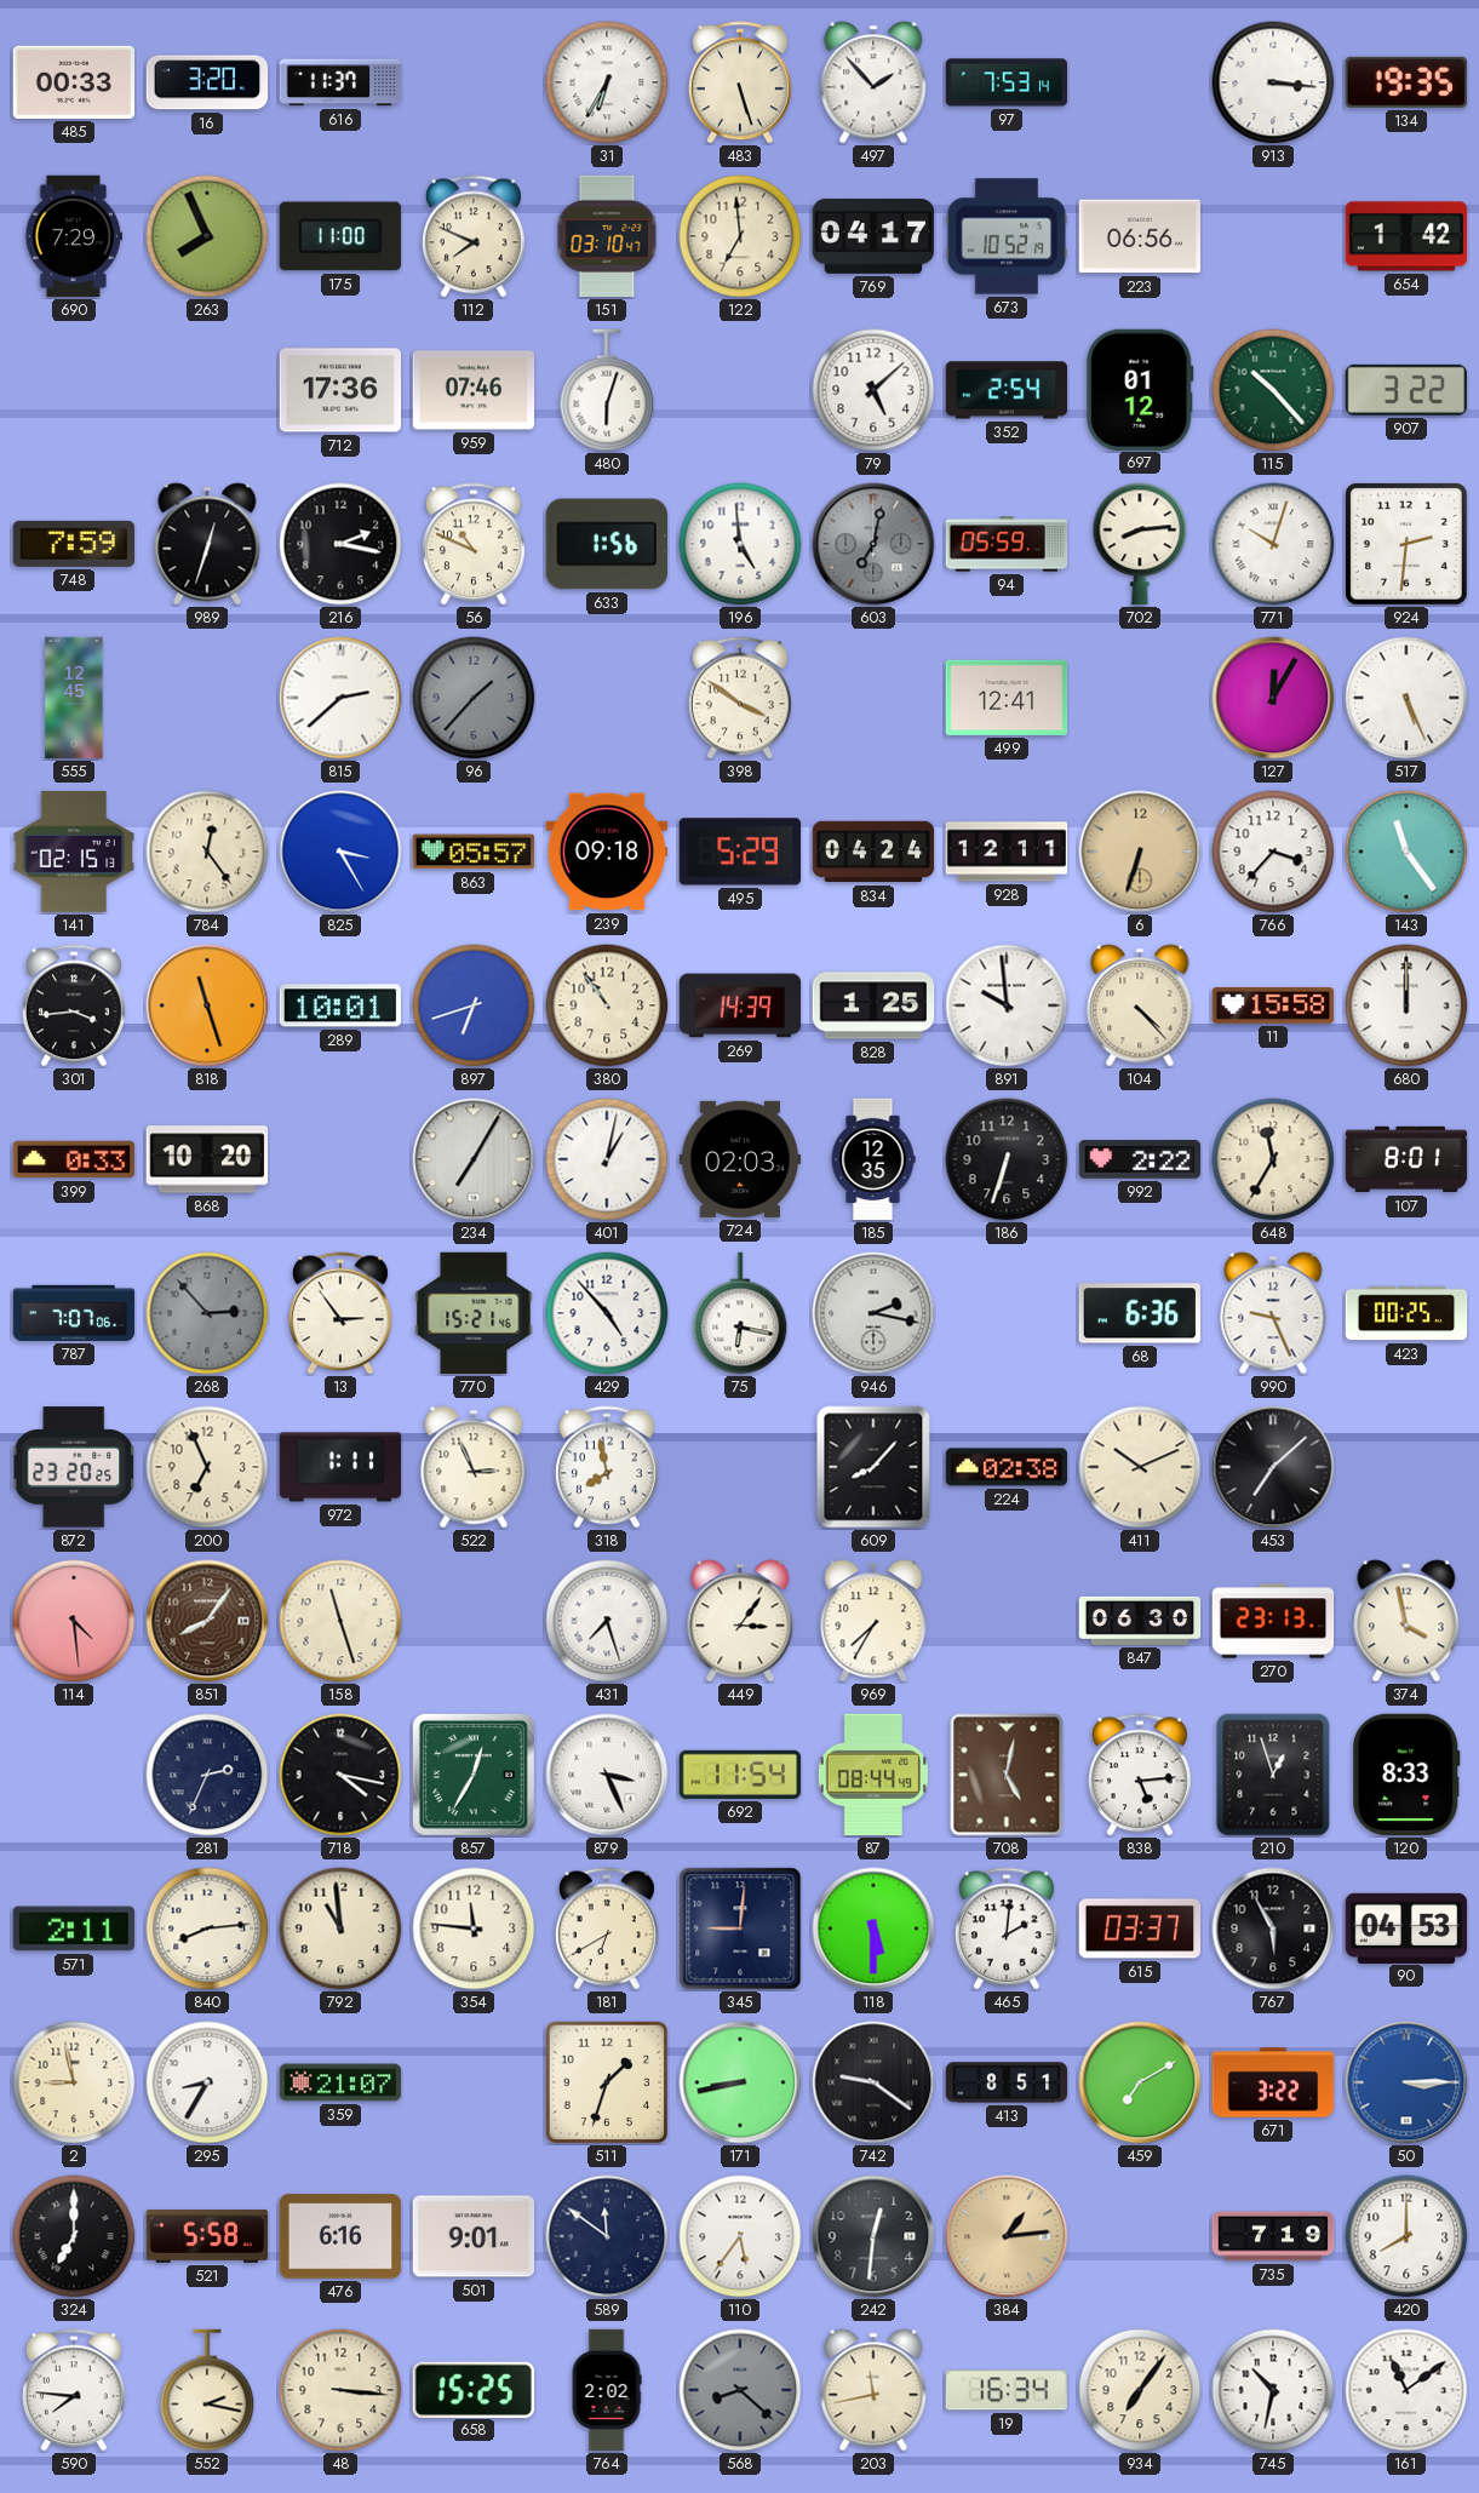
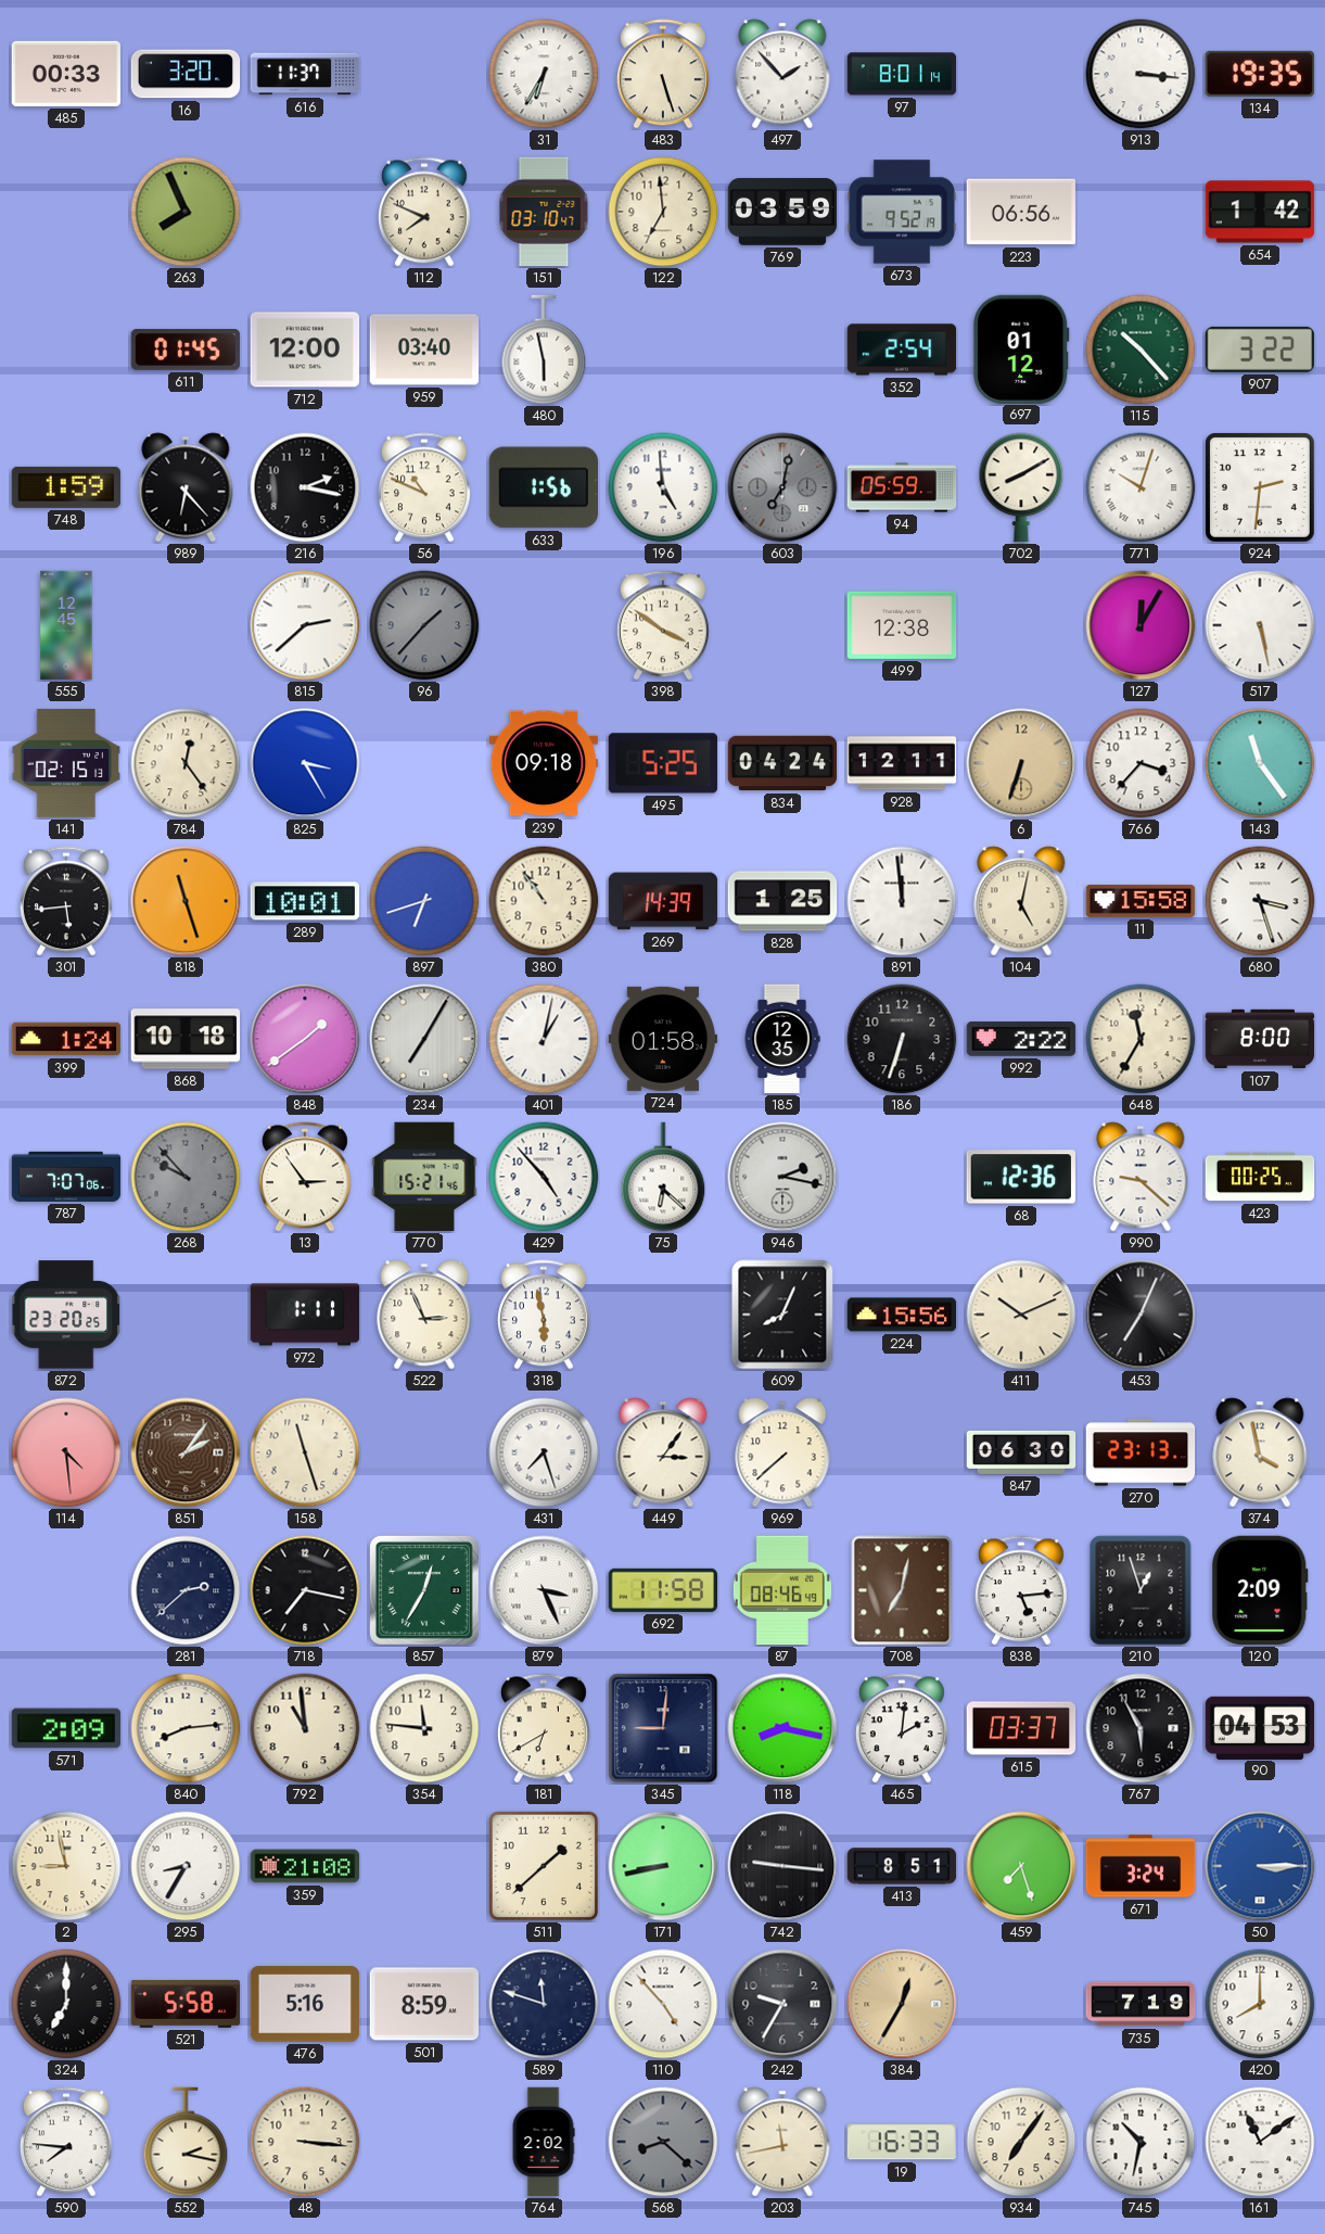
97: 7:53 -> 8:01
690: 7:29 -> none
175: 11:00 -> none
769: 04:17 -> 03:59
673: 10:52 -> 9:52
611: none -> 01:45
712: 17:36 -> 12:00
959: 07:46 -> 03:40
480: 6:03 -> 5:58
79: 5:08 -> none
748: 7:59 -> 1:59
989: 12:33 -> 6:23
702: 8:14 -> 8:10
499: 12:41 -> 12:38
517: 5:26 -> 5:28
863: 05:57 -> none
495: 5:29 -> 5:25
301: 3:44 -> 5:44
891: 9:59 -> 11:59
104: 4:23 -> 5:02
680: 12:00 -> 3:27
399: 0:33 -> 1:24
868: 10:20 -> 10:18
848: none -> 1:39
724: 02:03 -> 01:58
107: 8:01 -> 8:00
268: 2:53 -> 9:53
75: 6:17 -> 6:22
68: 6:36 -> 12:36
990: 9:26 -> 9:22
200: 6:56 -> none
318: 7:58 -> 5:58
609: 8:07 -> 8:04
224: 02:38 -> 15:56
453: 7:08 -> 7:04
851: 8:06 -> 2:06
969: 7:35 -> 7:38
281: 2:34 -> 2:38
718: 4:17 -> 7:17
692: 11:54 -> 11:58
87: 08:44 -> 08:46
708: 5:02 -> 7:02
120: 8:33 -> 2:09
571: 2:11 -> 2:09
118: 5:30 -> 8:17
359: 21:07 -> 21:08
511: 1:33 -> 1:38
742: 9:21 -> 9:16
459: 7:10 -> 7:27
671: 3:22 -> 3:24
476: 6:16 -> 5:16
501: 9:01 -> 8:59
589: 11:51 -> 11:48
110: 5:36 -> 4:53
242: 12:31 -> 9:35
384: 1:14 -> 12:35
658: 15:25 -> none
19: 16:34 -> 16:33
